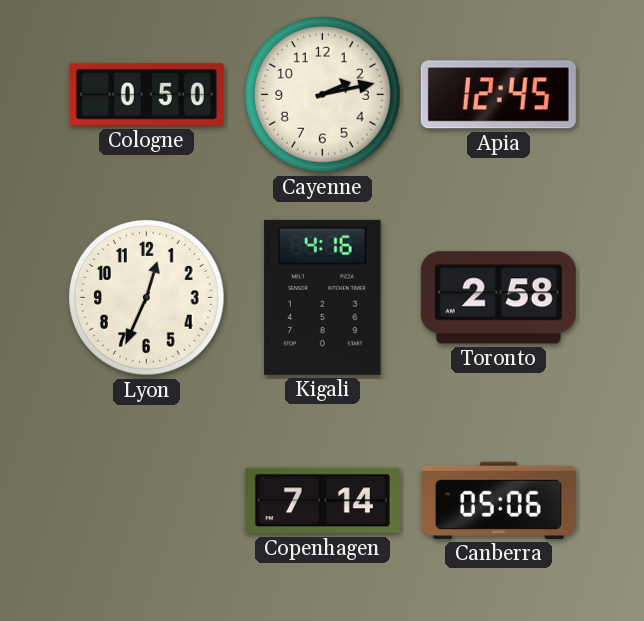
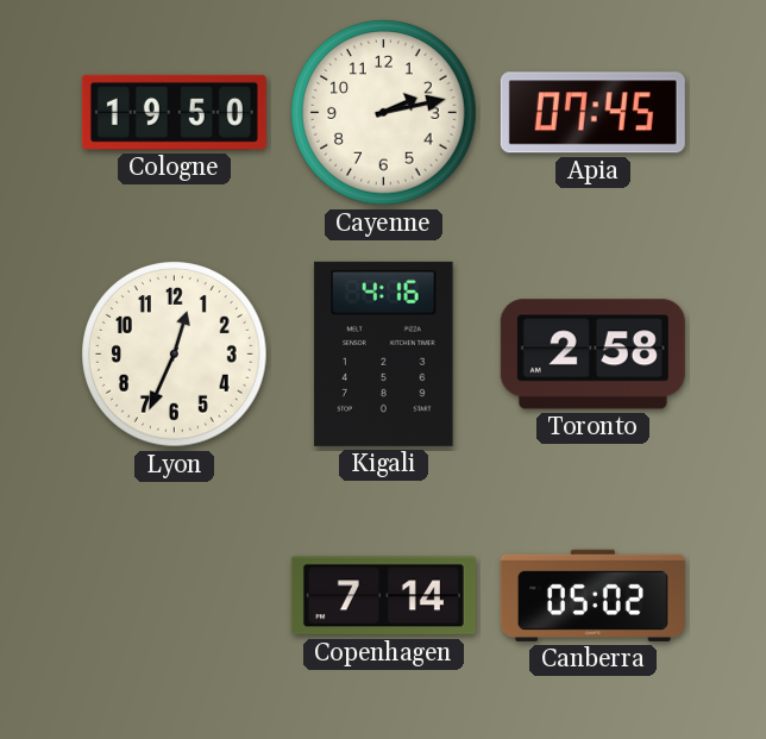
Cologne: 0:50 -> 19:50
Apia: 12:45 -> 07:45
Canberra: 05:06 -> 05:02
